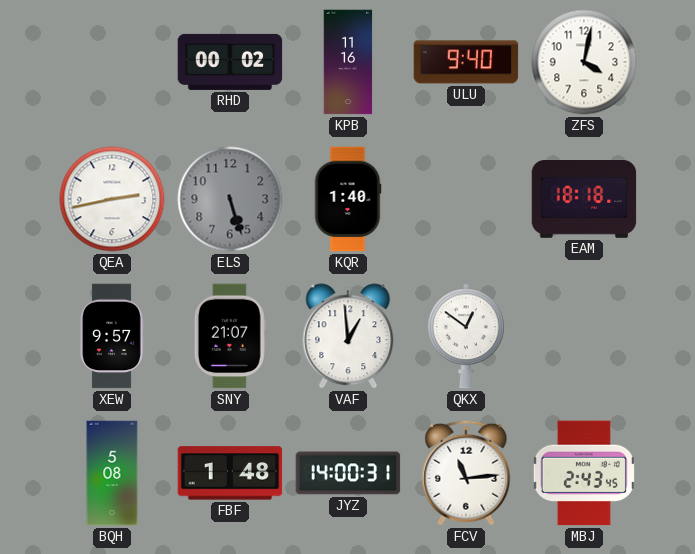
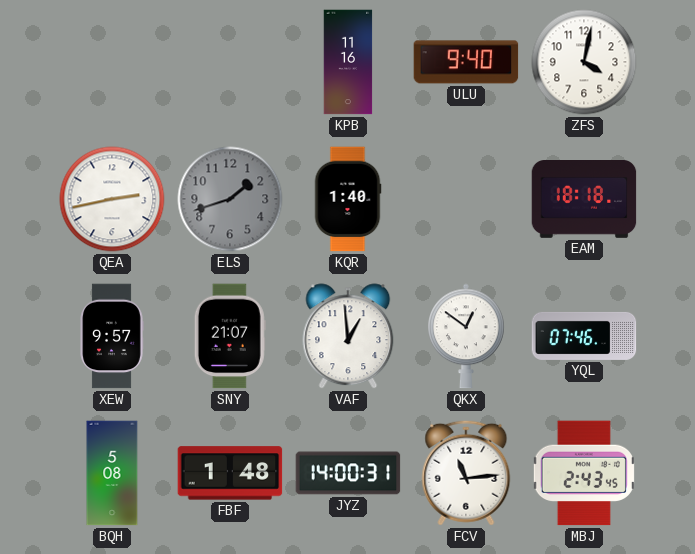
RHD: 00:02 -> none
ELS: 5:27 -> 1:42
YQL: none -> 07:46
